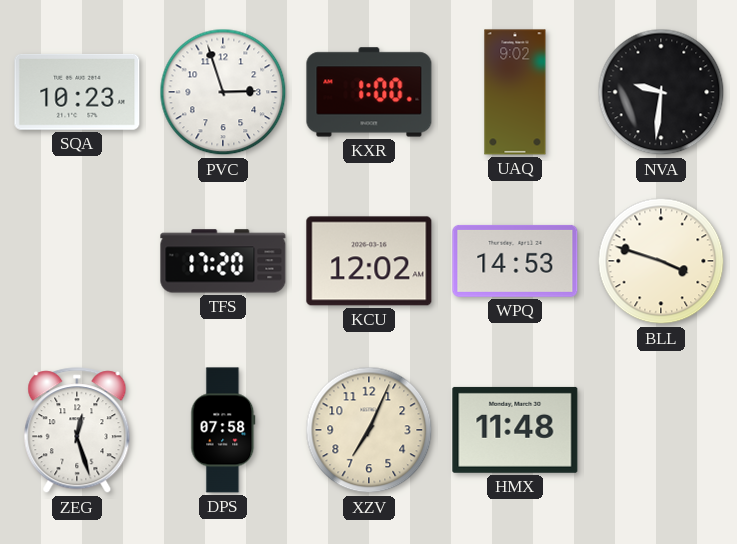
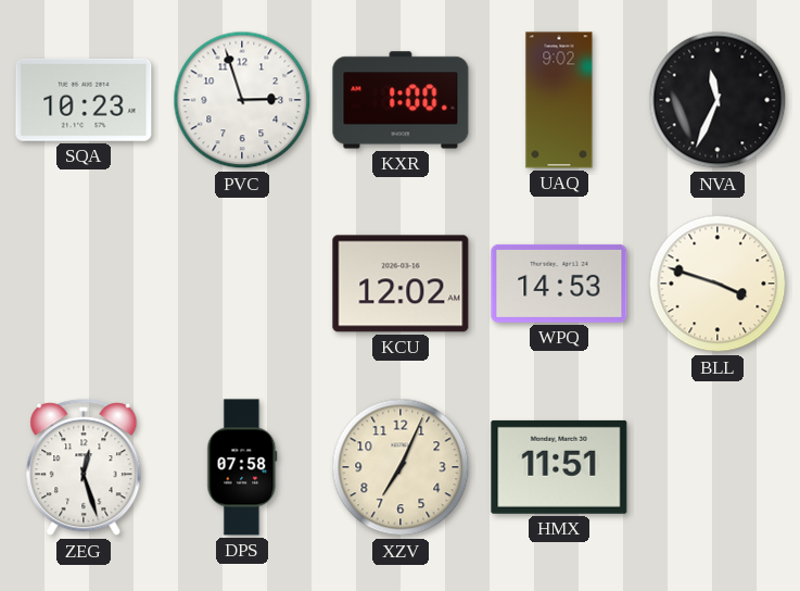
NVA: 9:31 -> 11:34
TFS: 17:20 -> none
HMX: 11:48 -> 11:51
